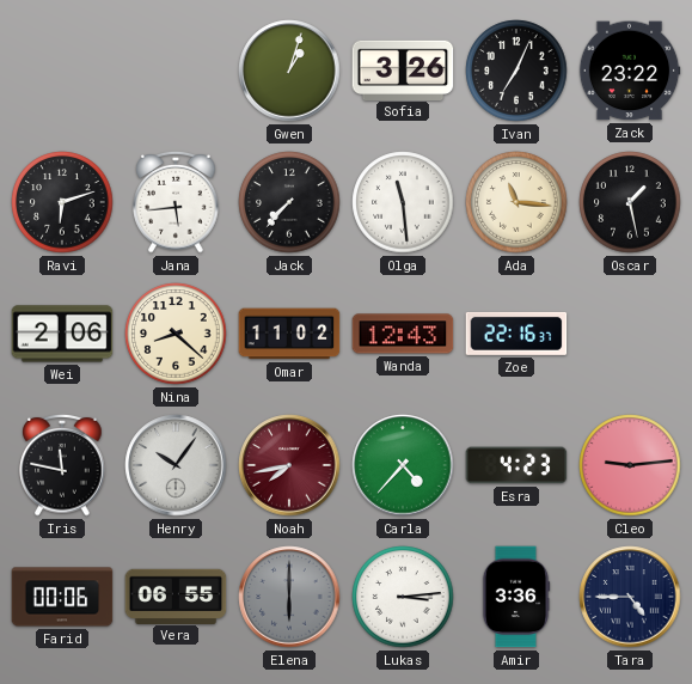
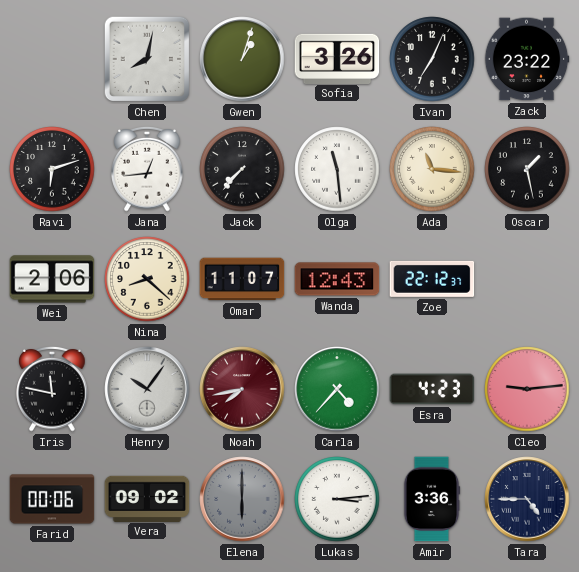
Chen: none -> 8:02
Jana: 5:44 -> 12:44
Omar: 11:02 -> 11:07
Zoe: 22:16 -> 22:12
Vera: 06:55 -> 09:02
